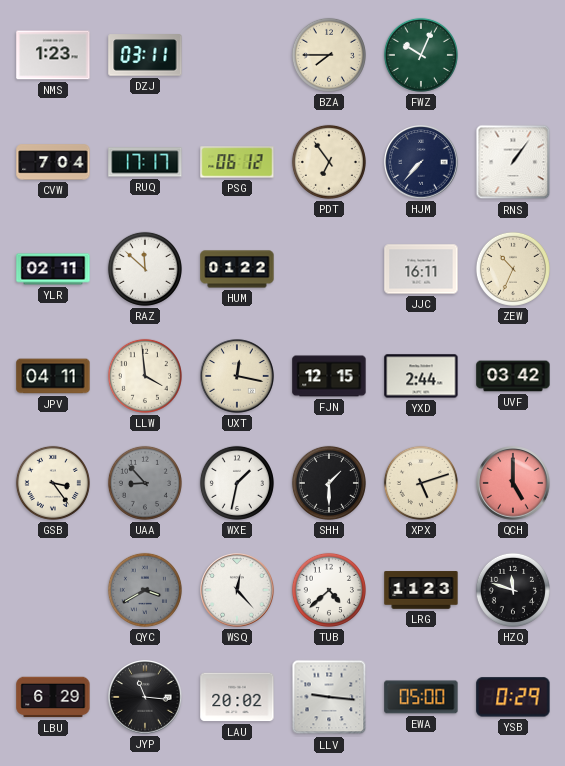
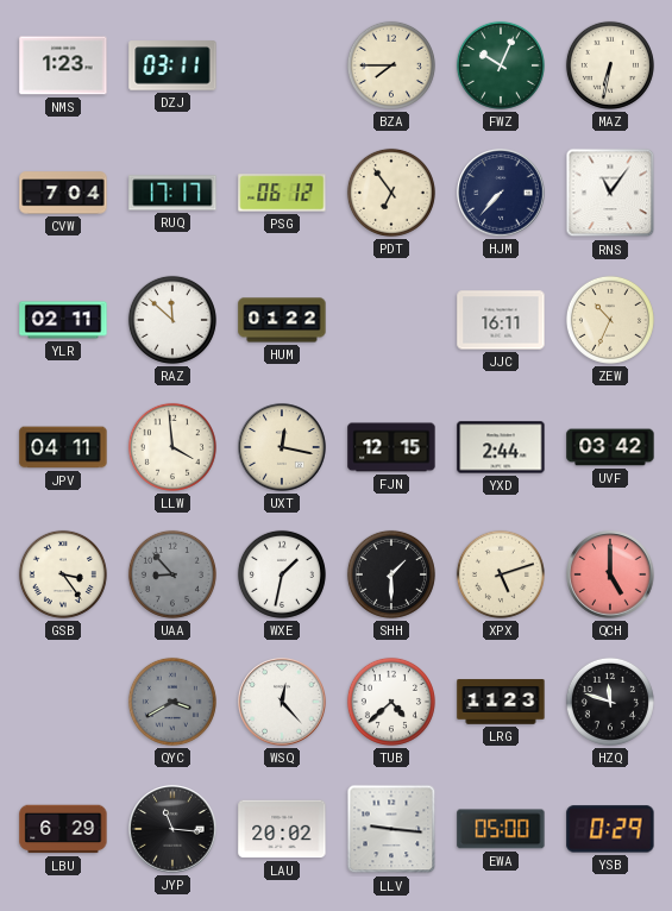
MAZ: none -> 6:32
RNS: 1:06 -> 11:06
